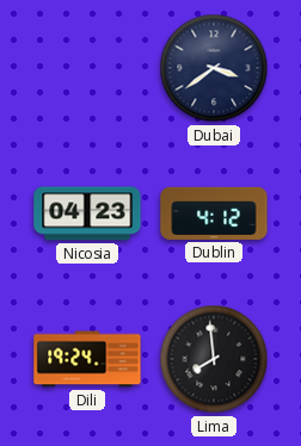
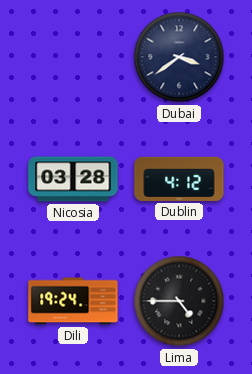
Nicosia: 04:23 -> 03:28
Lima: 7:59 -> 4:45
